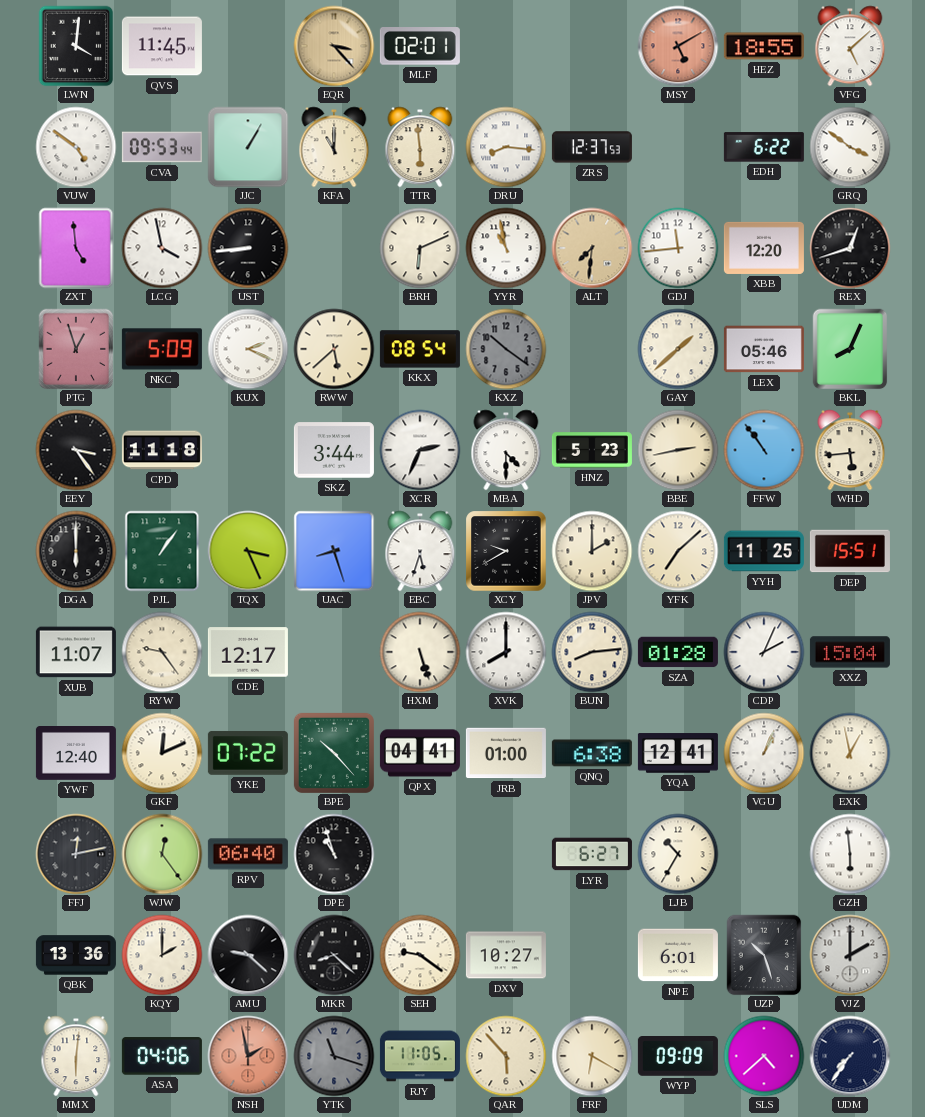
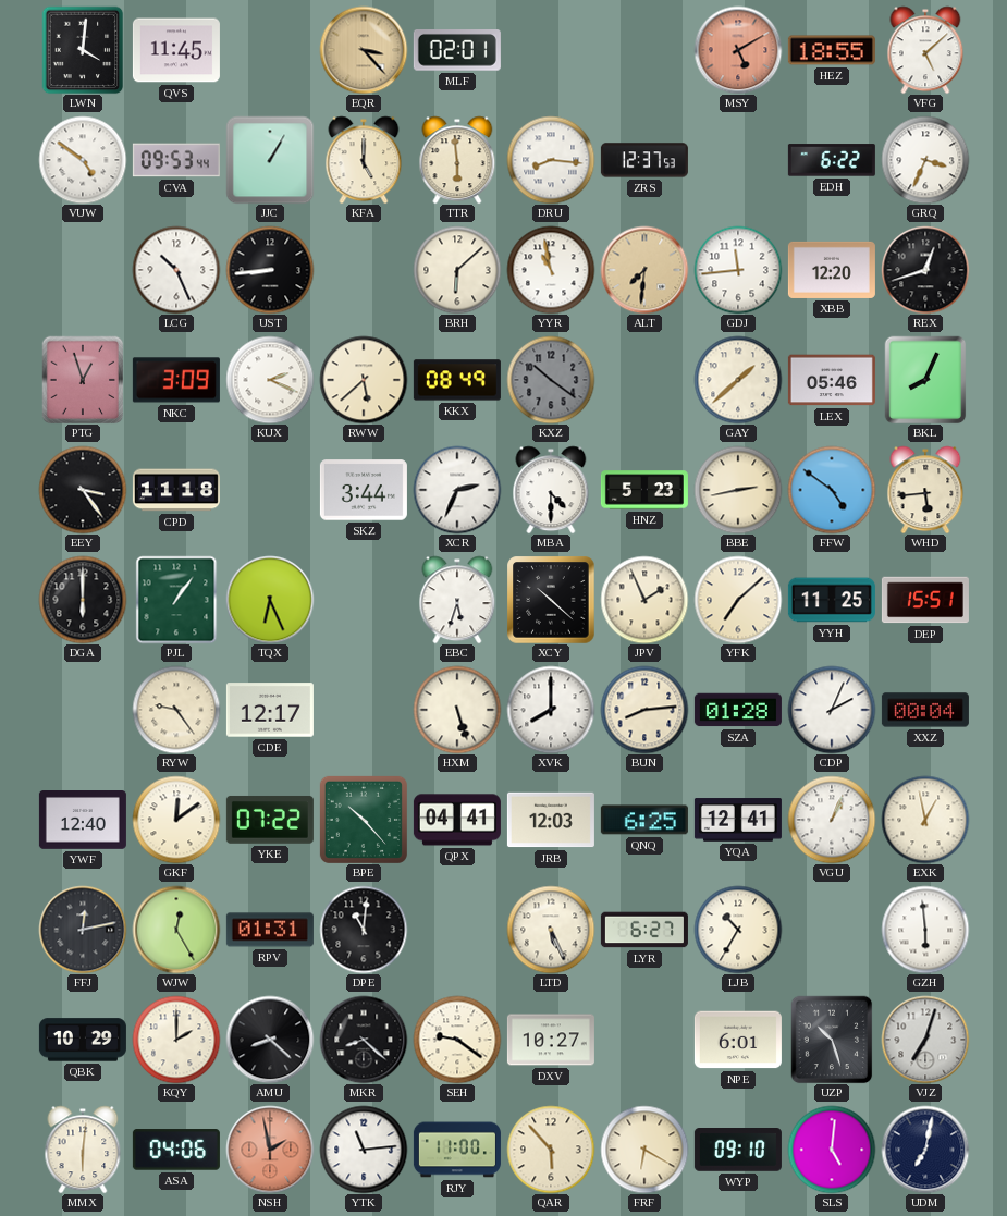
KFA: 11:00 -> 5:00
GRQ: 3:51 -> 3:34
ZXT: 4:59 -> none
LCG: 3:58 -> 10:26
BRH: 6:11 -> 6:08
NKC: 5:09 -> 3:09
KKX: 08:54 -> 08:49
FFW: 10:54 -> 4:51
TQX: 3:26 -> 6:26
UAC: 8:27 -> none
XCY: 9:40 -> 10:22
JPV: 2:00 -> 1:56
XUB: 11:07 -> none
XXZ: 15:04 -> 00:04
GKF: 12:11 -> 12:09
JRB: 01:00 -> 12:03
QNQ: 6:38 -> 6:25
WJW: 12:24 -> 12:25
RPV: 06:40 -> 01:31
DPE: 10:57 -> 11:01
LTD: none -> 5:26
QBK: 13:36 -> 10:29
AMU: 9:22 -> 8:22
VJZ: 2:00 -> 7:03
YTK: 11:18 -> 11:14
YTK dial: grey -> white
RJY: 11:05 -> 11:00
WYP: 09:09 -> 09:10
SLS: 4:38 -> 5:01
UDM: 7:36 -> 7:02
